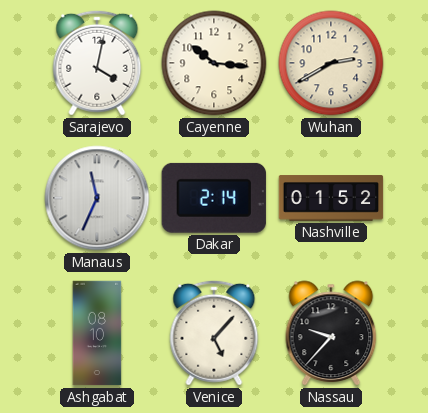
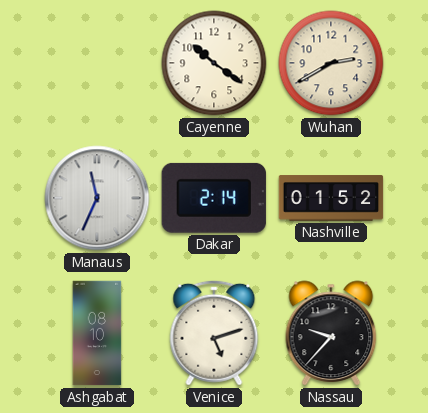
Sarajevo: 4:02 -> none
Cayenne: 10:16 -> 10:21
Venice: 5:07 -> 5:12
